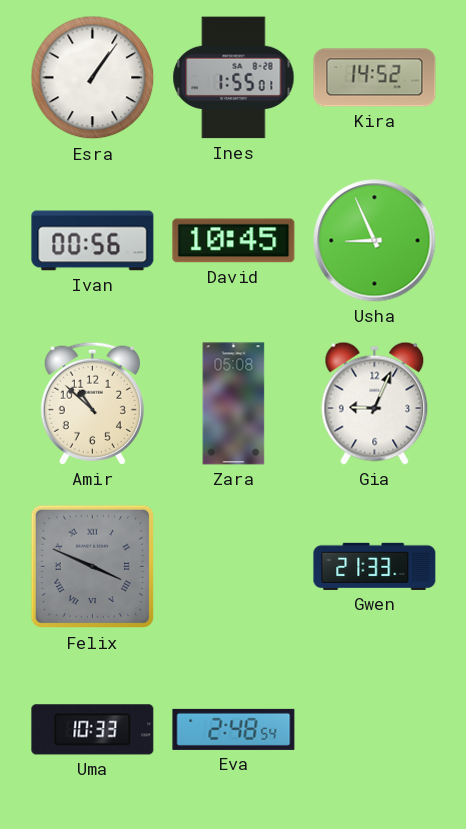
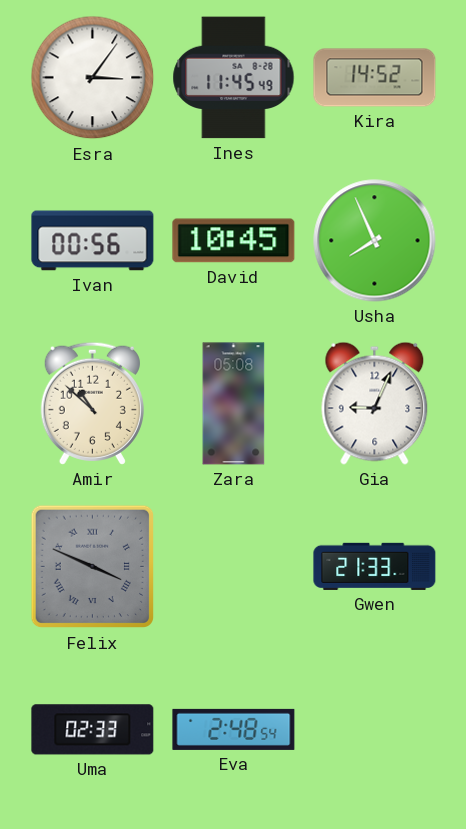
Esra: 1:06 -> 3:06
Ines: 1:55 -> 11:45
Usha: 8:56 -> 7:56
Uma: 10:33 -> 02:33
